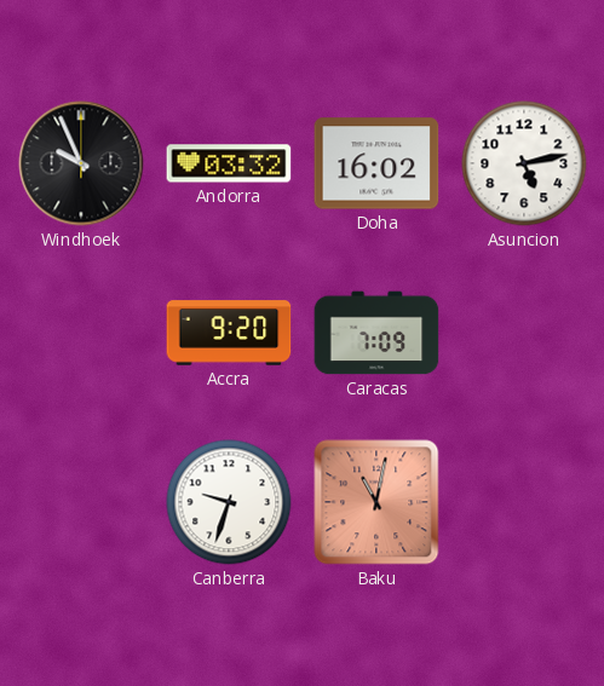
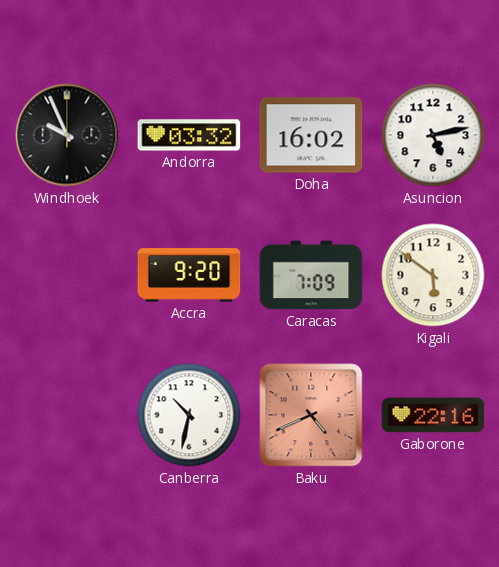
Kigali: none -> 5:51
Canberra: 9:33 -> 10:32
Baku: 11:02 -> 4:41
Gaborone: none -> 22:16
